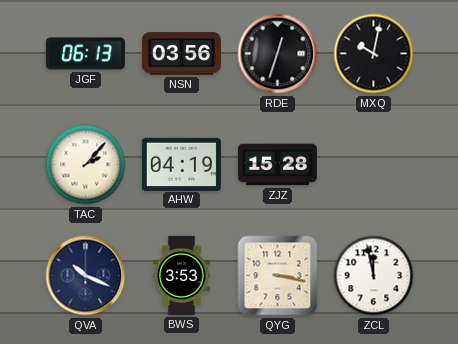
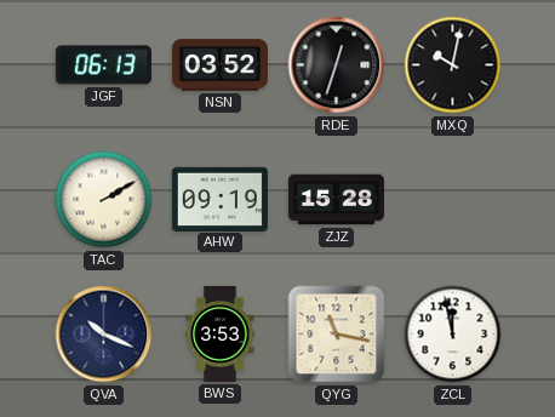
NSN: 03:56 -> 03:52
TAC: 2:07 -> 2:10
AHW: 04:19 -> 09:19
QYG: 3:17 -> 11:17
